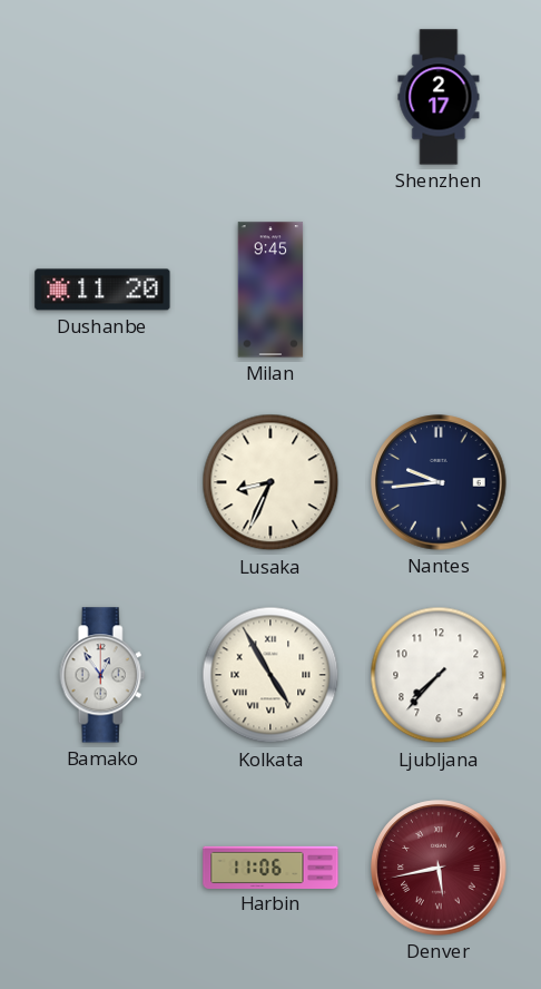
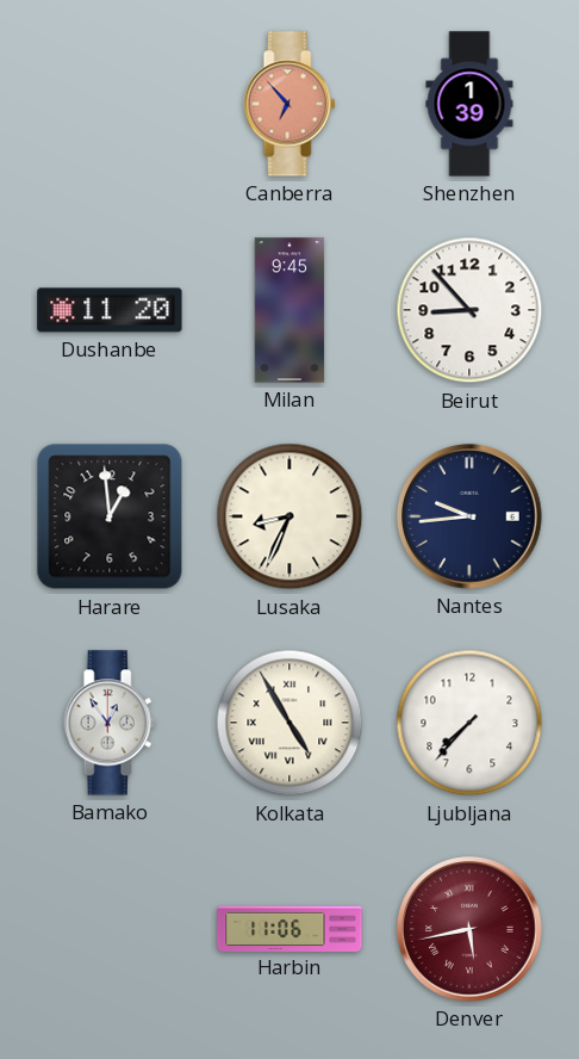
Canberra: none -> 6:53
Shenzhen: 2:17 -> 1:39
Beirut: none -> 8:53
Harare: none -> 12:59
